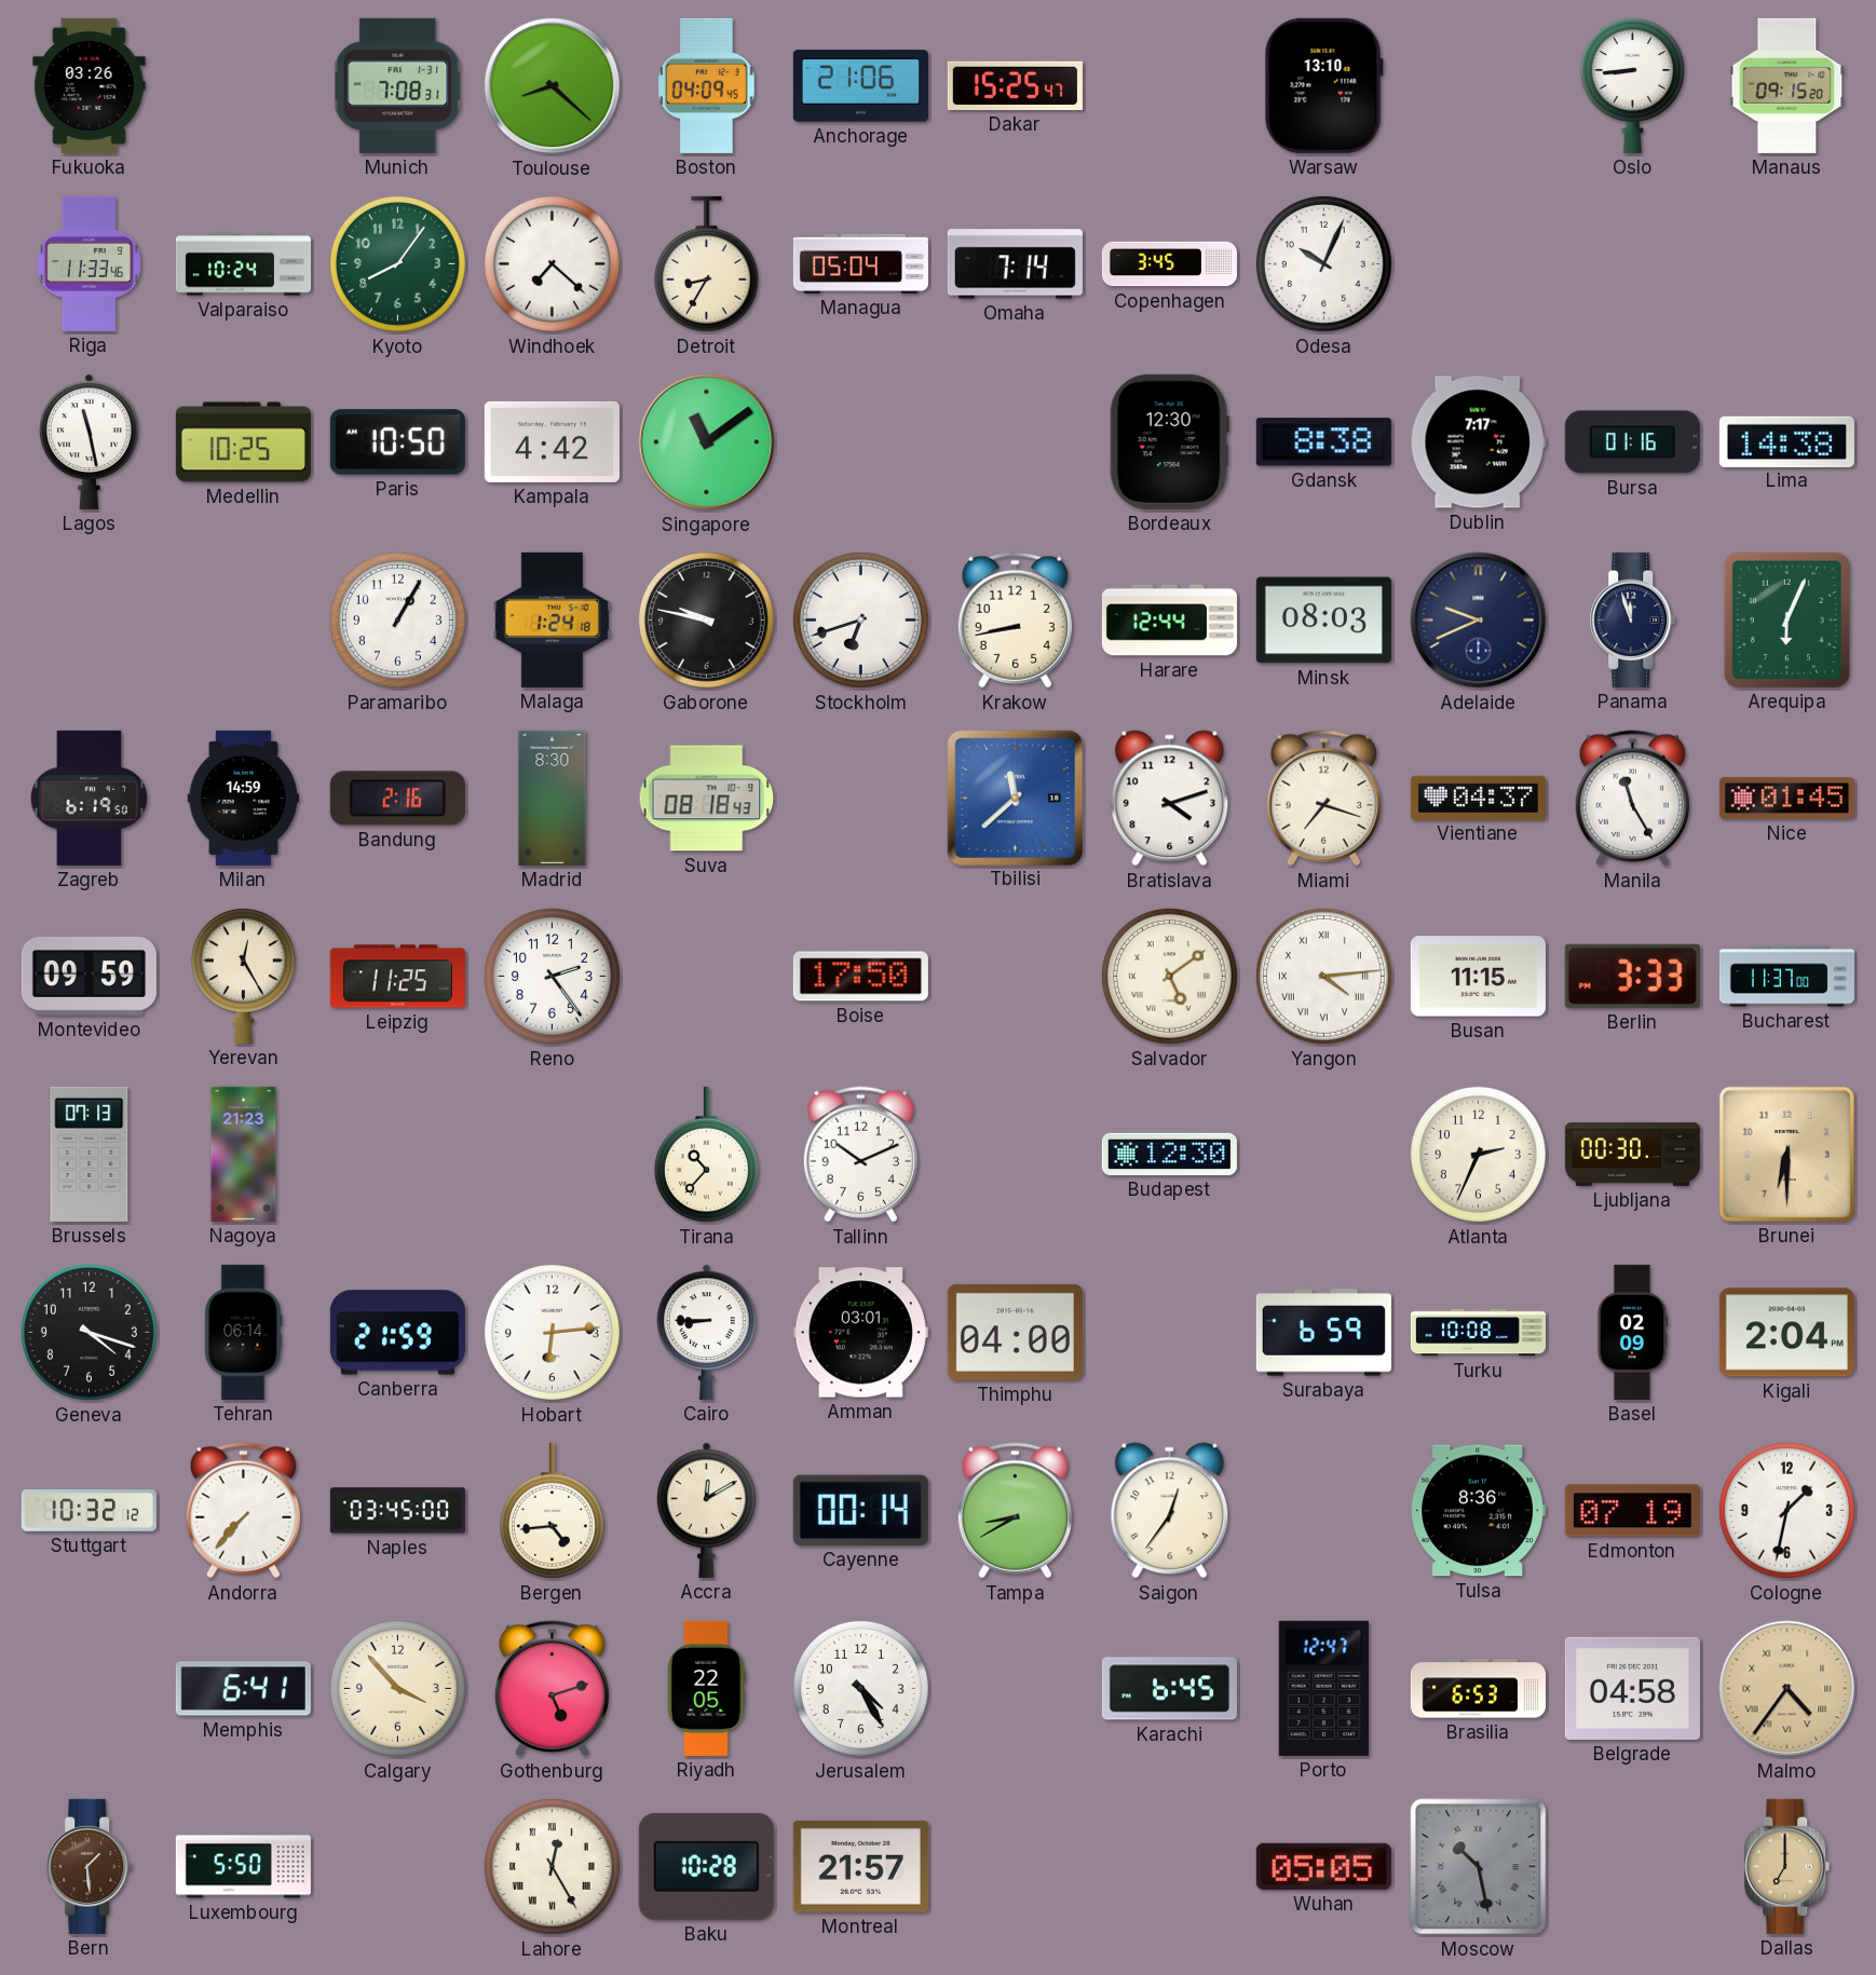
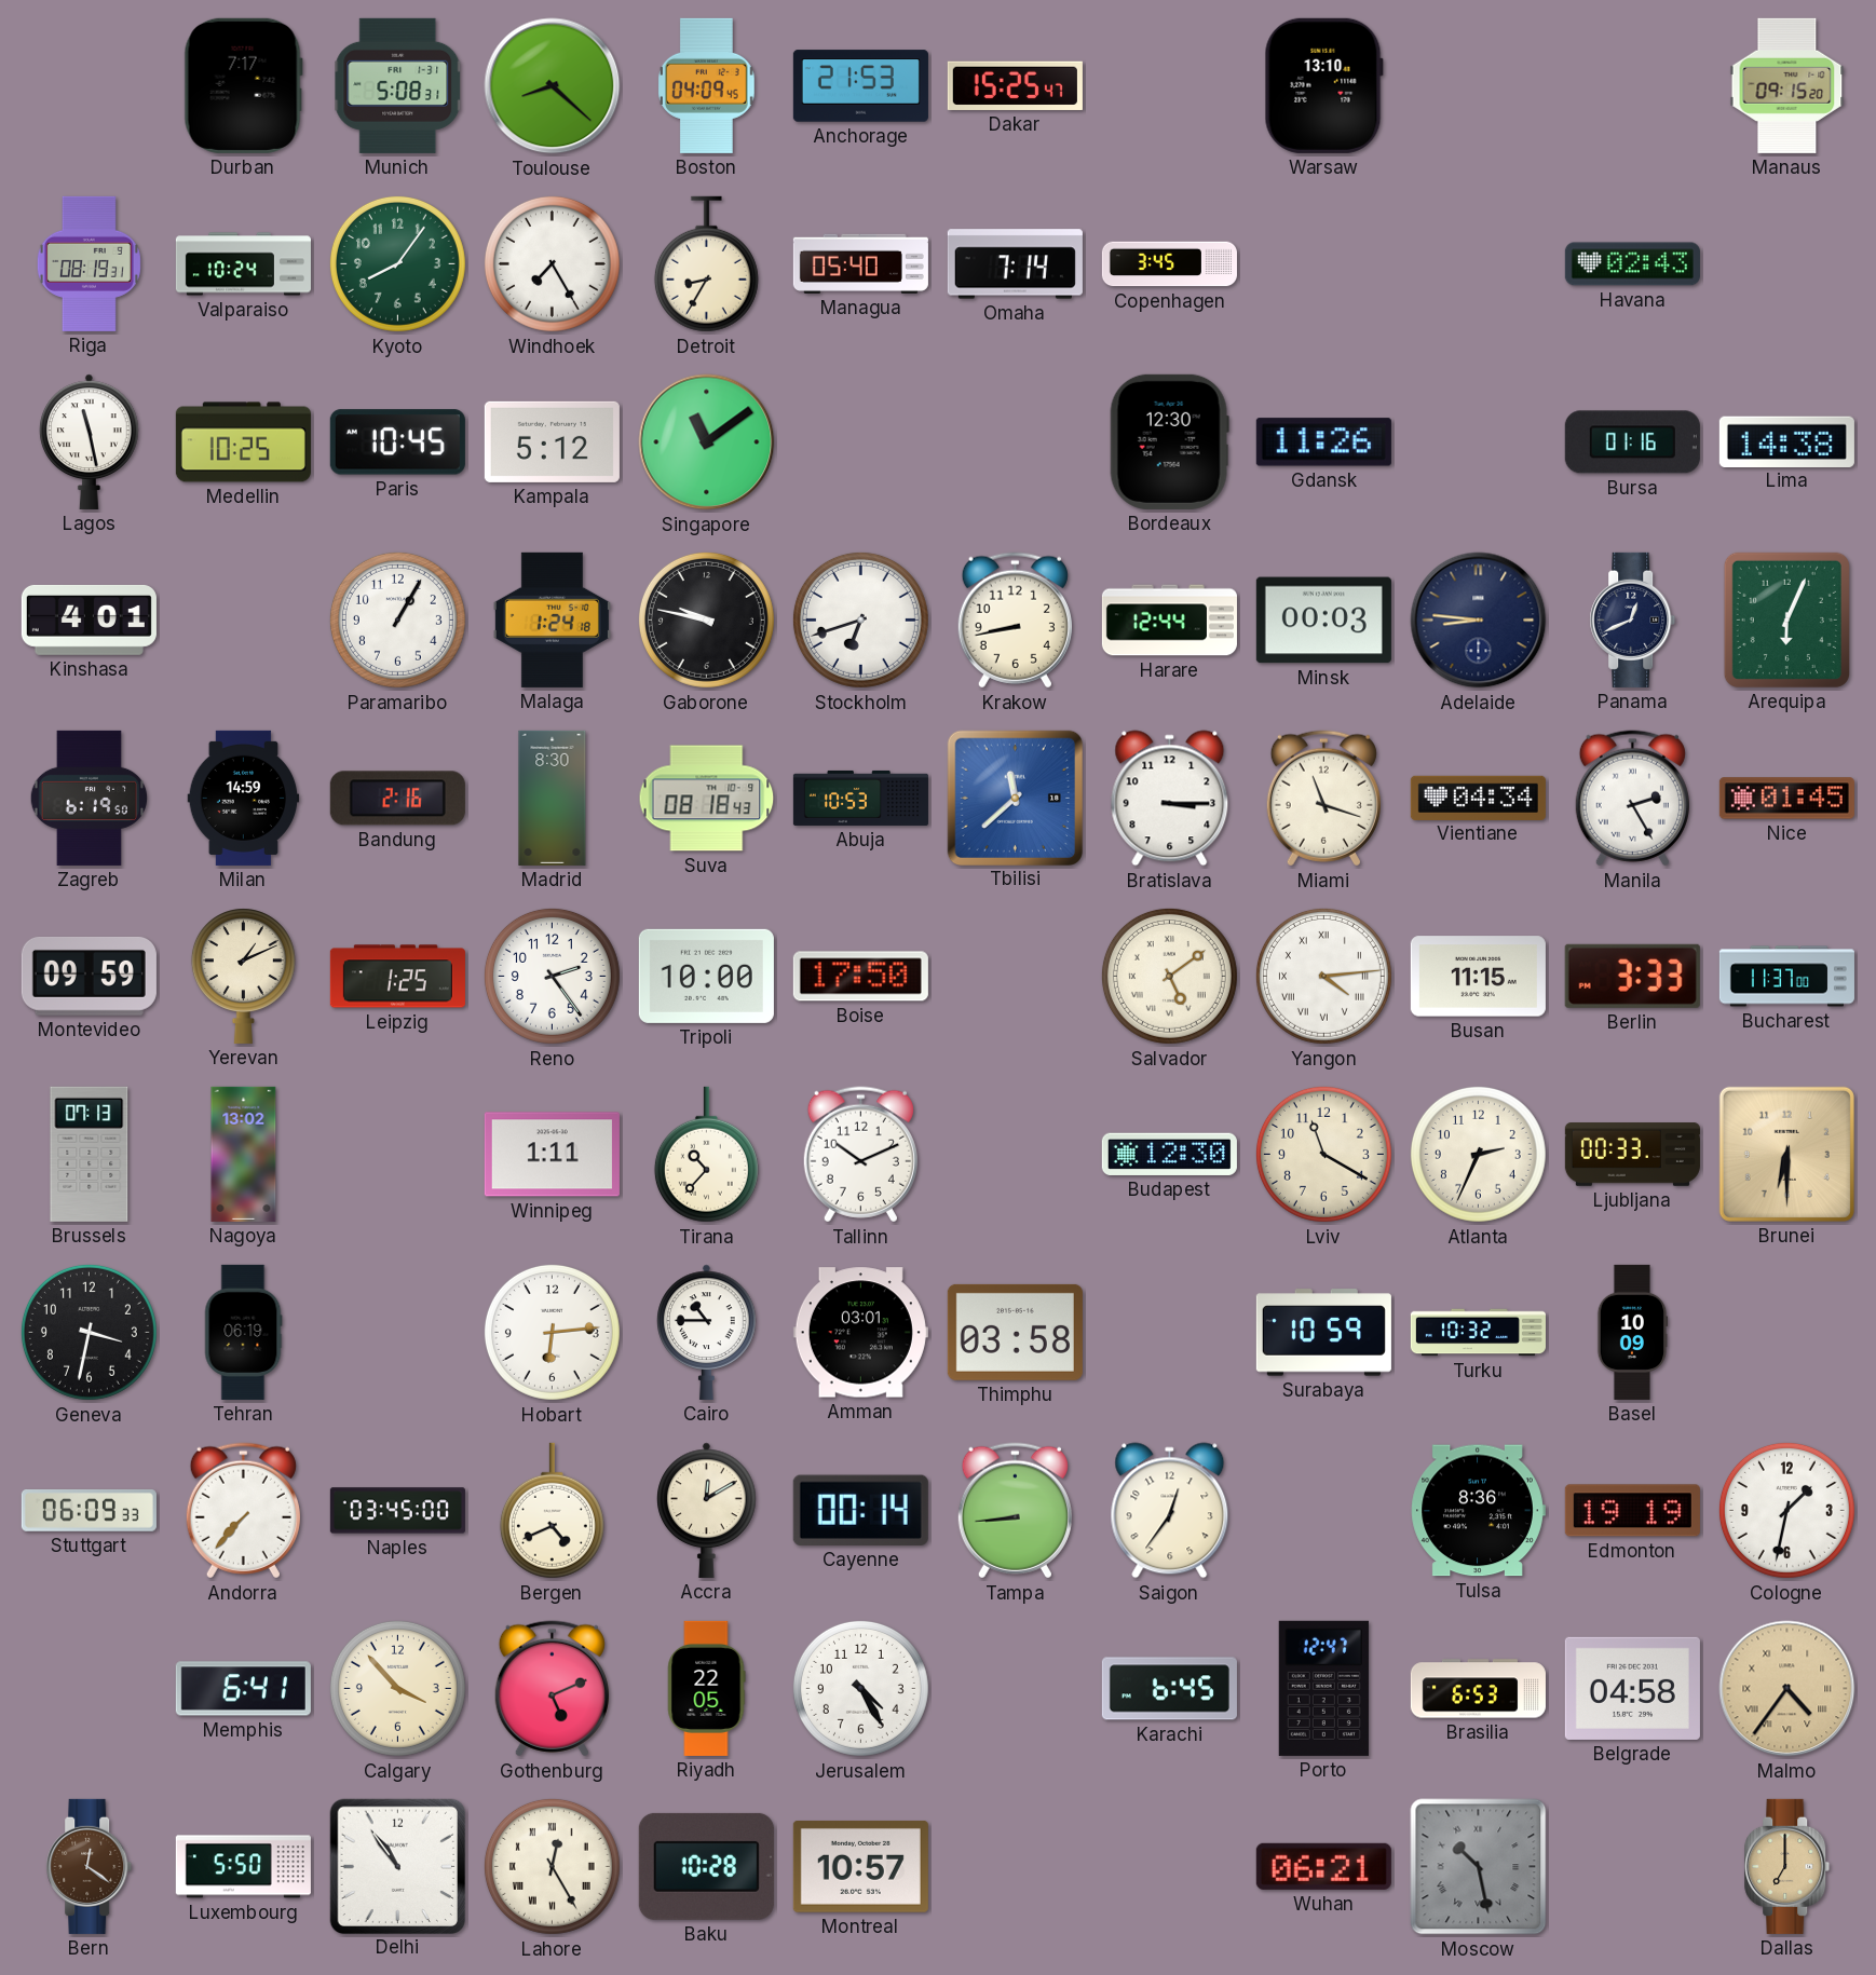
Fukuoka: 03:26 -> none
Durban: none -> 7:17
Munich: 7:08 -> 5:08
Anchorage: 21:06 -> 21:53
Oslo: 8:44 -> none
Riga: 11:33 -> 08:19
Windhoek: 7:22 -> 7:25
Managua: 05:04 -> 05:40
Odesa: 10:04 -> none
Havana: none -> 02:43
Paris: 10:50 -> 10:45
Kampala: 4:42 -> 5:12
Gdansk: 8:38 -> 11:26
Dublin: 7:17 -> none
Kinshasa: none -> 4:01
Minsk: 08:03 -> 00:03
Adelaide: 9:41 -> 8:46
Panama: 11:57 -> 12:41
Abuja: none -> 10:53
Bratislava: 4:12 -> 3:15
Miami: 7:18 -> 11:18
Vientiane: 04:37 -> 04:34
Manila: 11:25 -> 2:25
Yerevan: 12:25 -> 1:11
Leipzig: 11:25 -> 1:25
Tripoli: none -> 10:00
Nagoya: 21:23 -> 13:02
Winnipeg: none -> 1:11
Lviv: none -> 11:20
Ljubljana: 00:30 -> 00:33
Geneva: 4:18 -> 3:32
Tehran: 06:14 -> 06:19
Canberra: 21:59 -> none
Cairo: 8:45 -> 10:45
Thimphu: 04:00 -> 03:58
Surabaya: 6:59 -> 10:59
Turku: 10:08 -> 10:32
Basel: 02:09 -> 10:09
Kigali: 2:04 -> none
Stuttgart: 10:32 -> 06:09
Bergen: 4:44 -> 4:41
Tampa: 8:40 -> 8:44
Edmonton: 07:19 -> 19:19
Gothenburg: 5:12 -> 5:11
Bern: 1:29 -> 12:21
Delhi: none -> 10:54
Montreal: 21:57 -> 10:57
Wuhan: 05:05 -> 06:21
